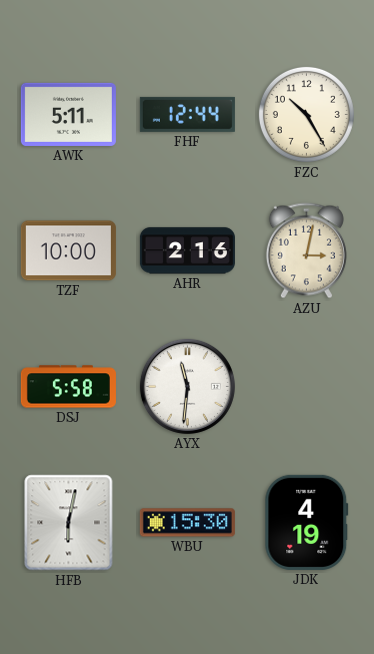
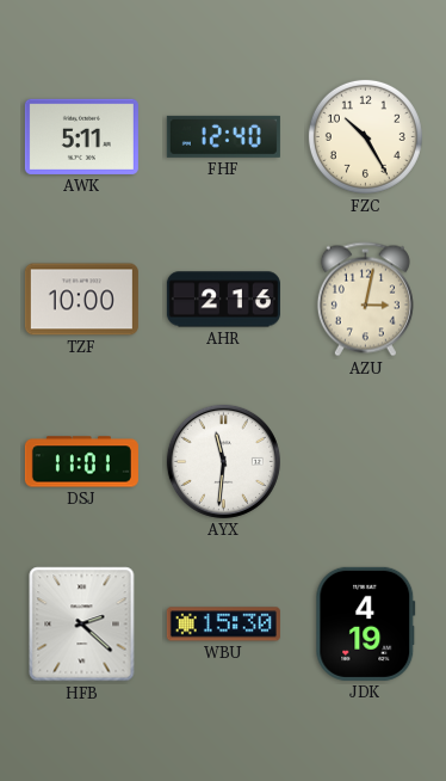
FHF: 12:44 -> 12:40
DSJ: 5:58 -> 11:01
HFB: 6:02 -> 2:22
